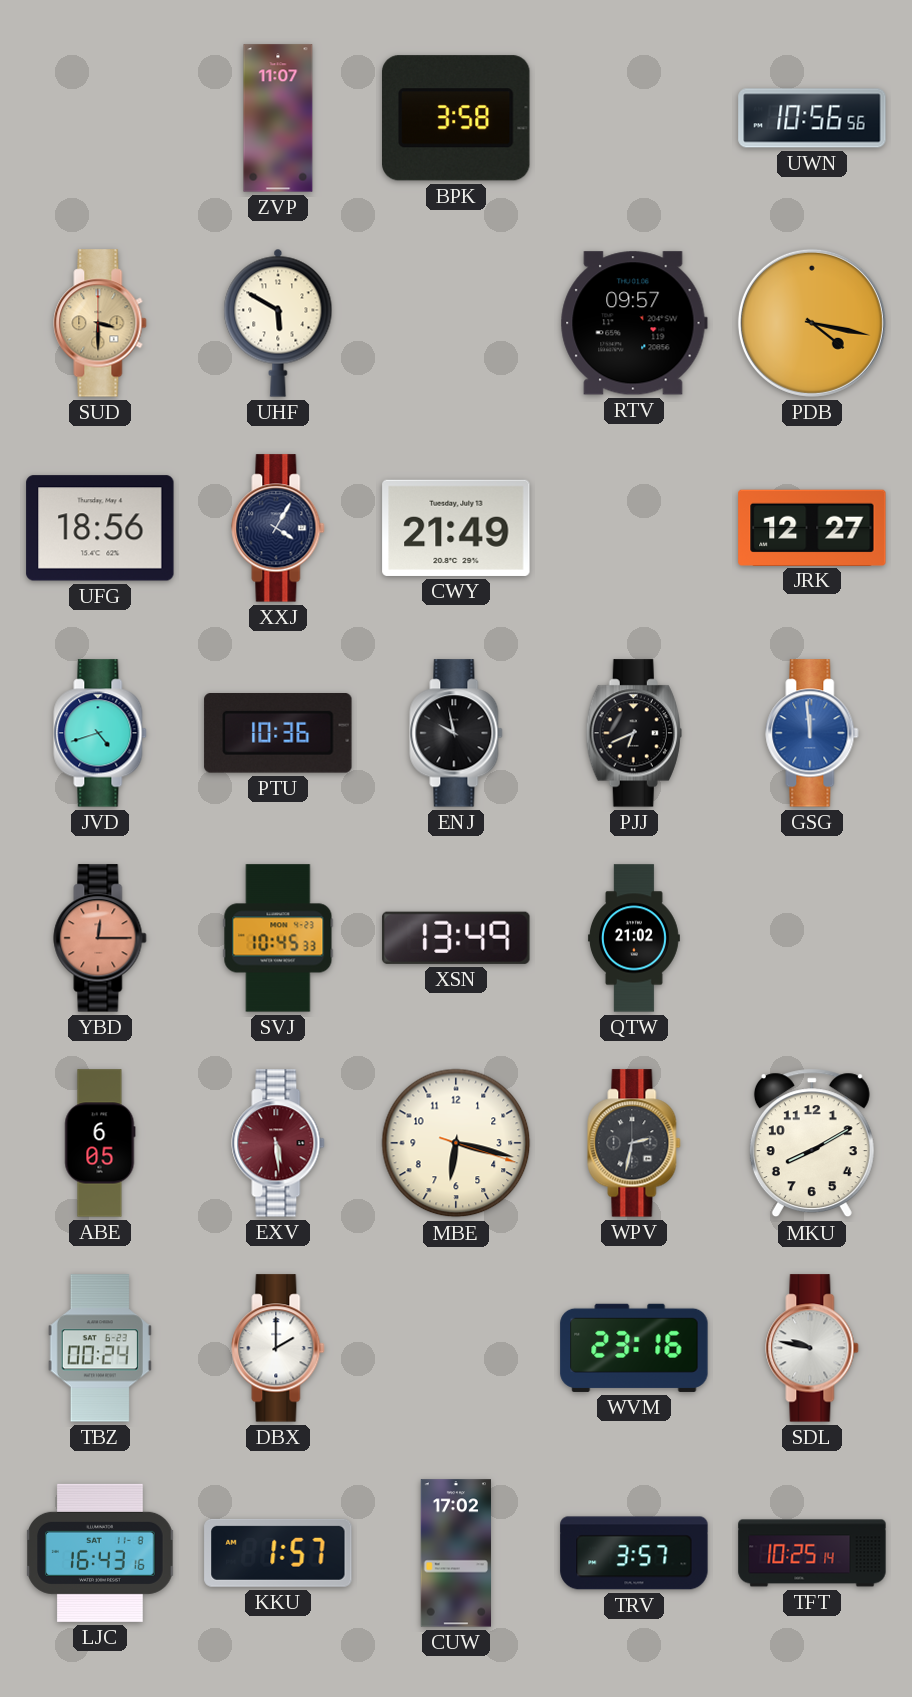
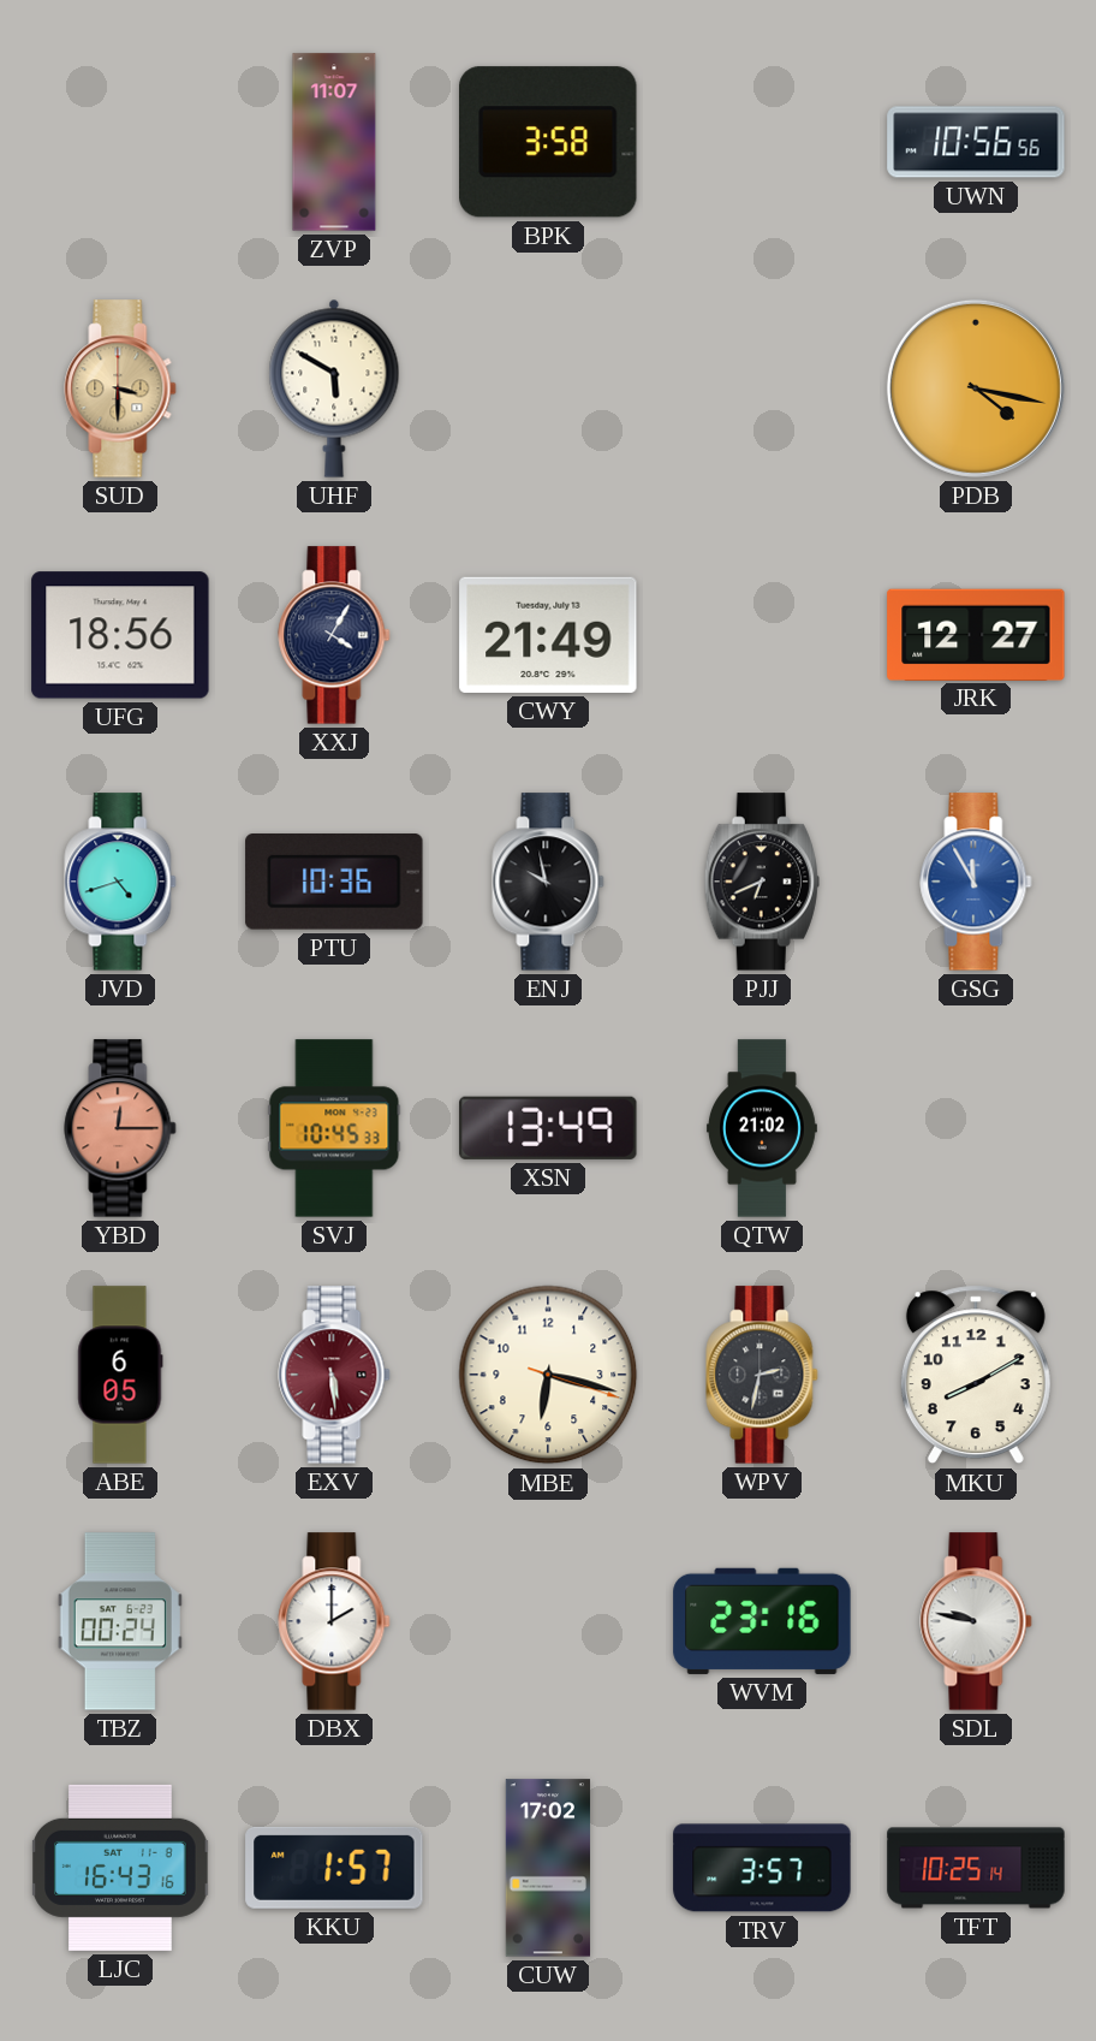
RTV: 09:57 -> none
GSG: 11:59 -> 11:55
